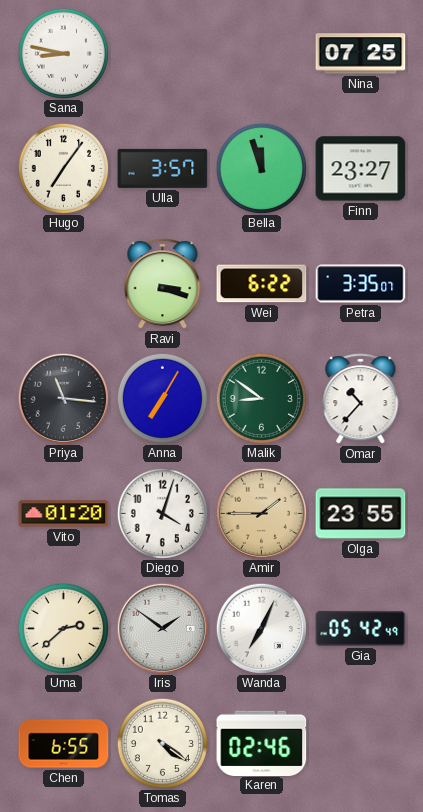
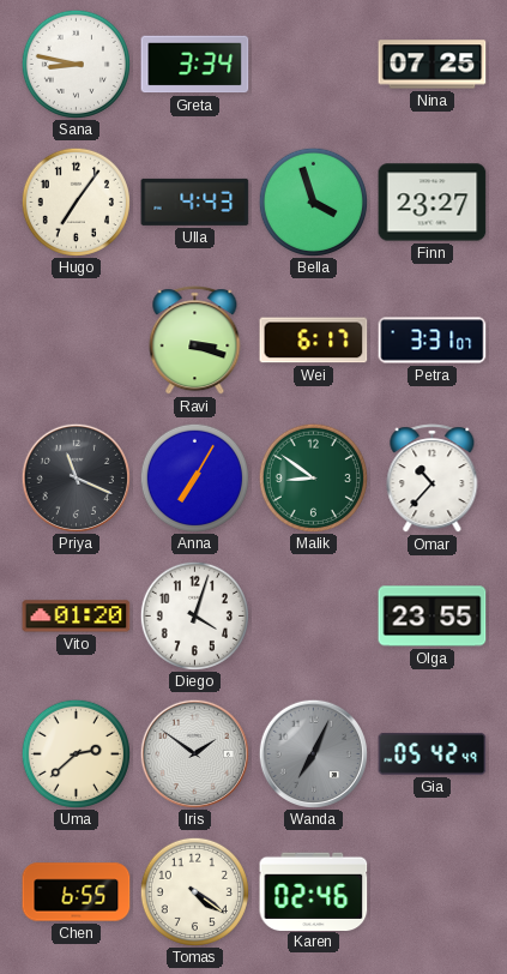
Greta: none -> 3:34
Ulla: 3:57 -> 4:43
Bella: 11:57 -> 3:57
Wei: 6:22 -> 6:17
Petra: 3:35 -> 3:31
Priya: 11:16 -> 11:19
Amir: 1:45 -> none
Wanda dial: white -> grey
